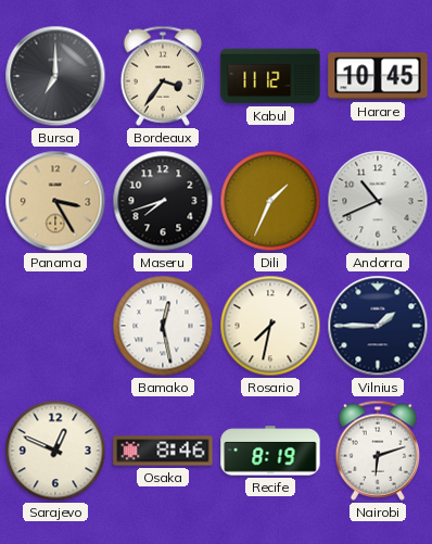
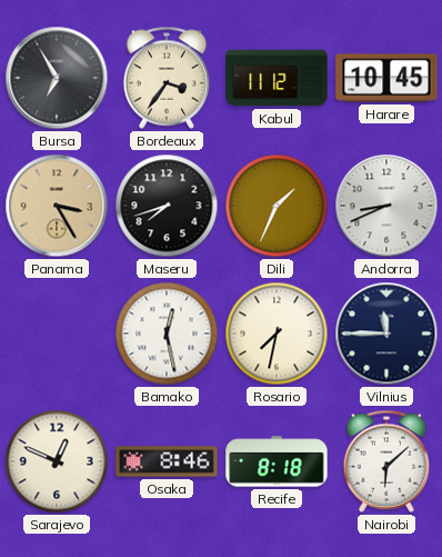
Bursa: 7:00 -> 6:55
Andorra: 10:41 -> 8:41
Vilnius: 1:45 -> 11:45
Recife: 8:19 -> 8:18
Nairobi: 6:12 -> 6:08
